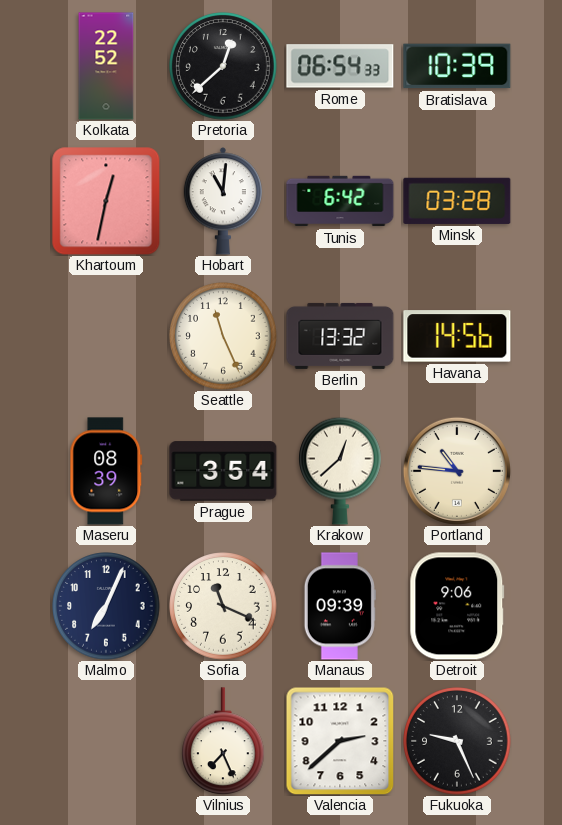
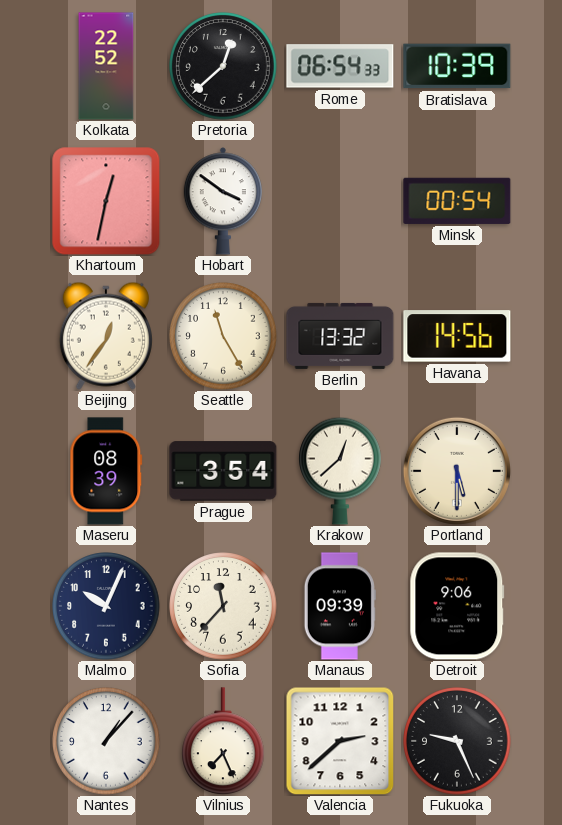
Hobart: 11:01 -> 3:51
Tunis: 6:42 -> none
Minsk: 03:28 -> 00:54
Beijing: none -> 12:36
Seattle: 11:26 -> 11:25
Portland: 10:46 -> 5:30
Malmo: 7:04 -> 10:04
Sofia: 11:19 -> 11:37
Nantes: none -> 1:07
